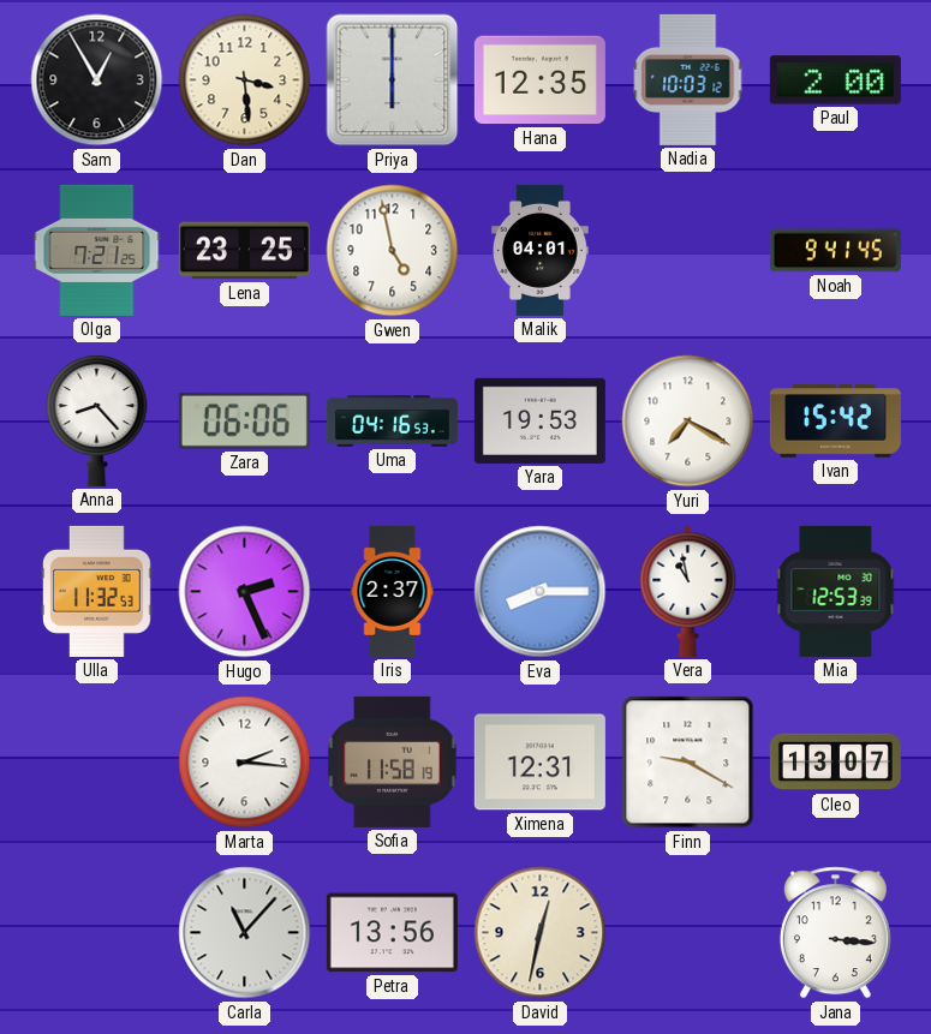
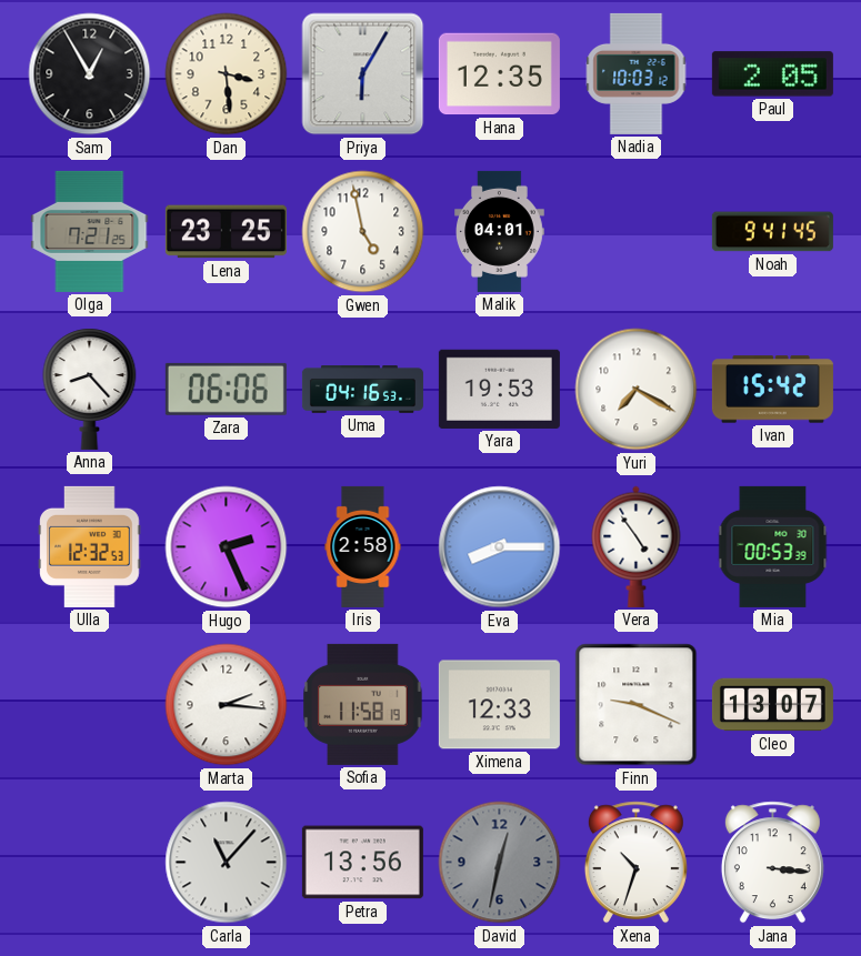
Priya: 6:00 -> 6:05
Paul: 2:00 -> 2:05
Ulla: 11:32 -> 12:32
Iris: 2:37 -> 2:58
Vera: 10:58 -> 4:54
Mia: 12:53 -> 00:53
Ximena: 12:31 -> 12:33
Finn: 9:20 -> 9:19
David dial: cream -> grey
Xena: none -> 10:33
